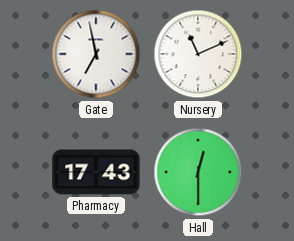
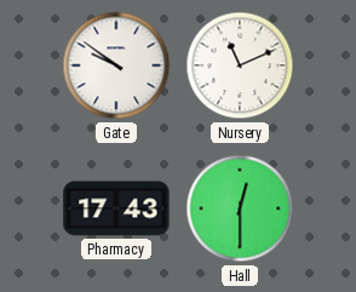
Gate: 6:58 -> 9:51
